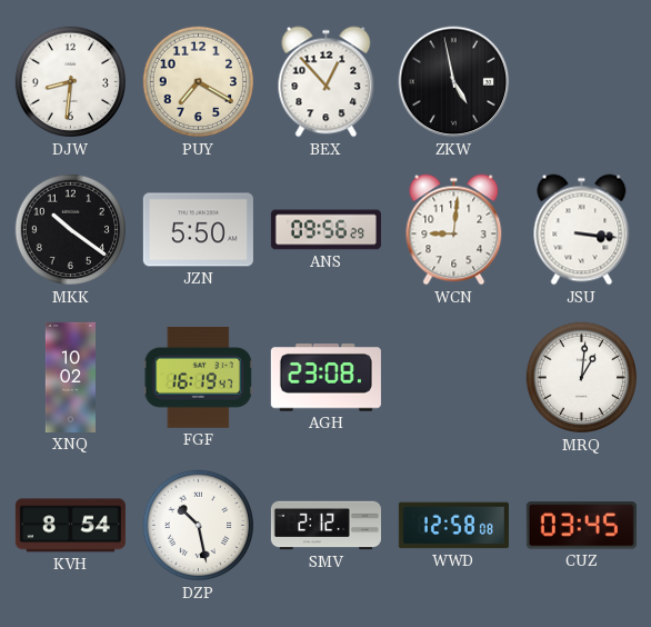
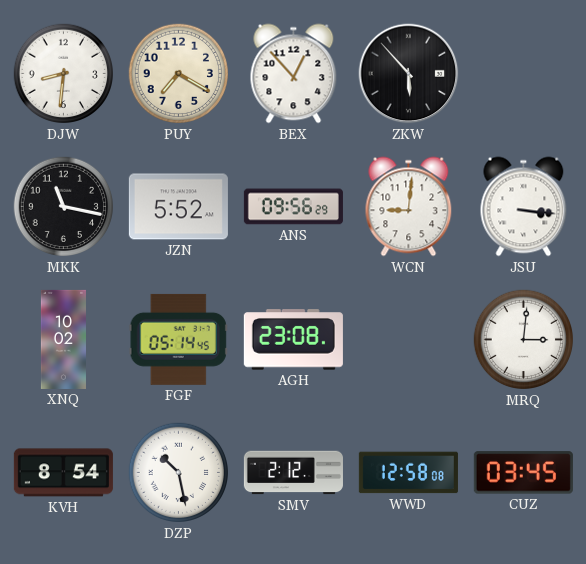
ZKW: 4:58 -> 5:53
MKK: 10:21 -> 11:17
JZN: 5:50 -> 5:52
FGF: 16:19 -> 05:14
MRQ: 1:01 -> 3:01
